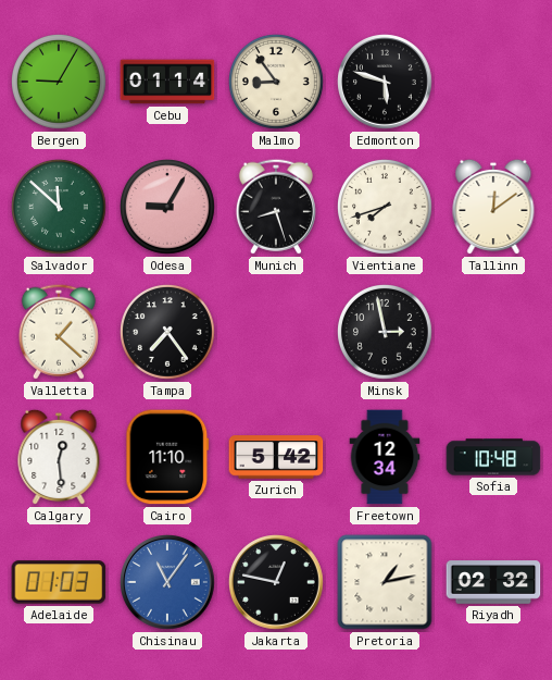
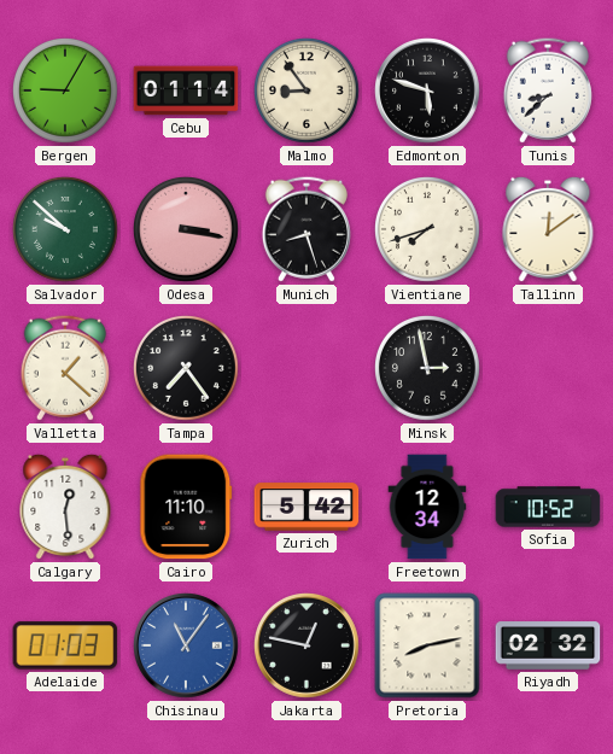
Tunis: none -> 8:38
Salvador: 11:52 -> 9:52
Odesa: 9:05 -> 3:17
Sofia: 10:48 -> 10:52
Pretoria: 1:13 -> 8:13
